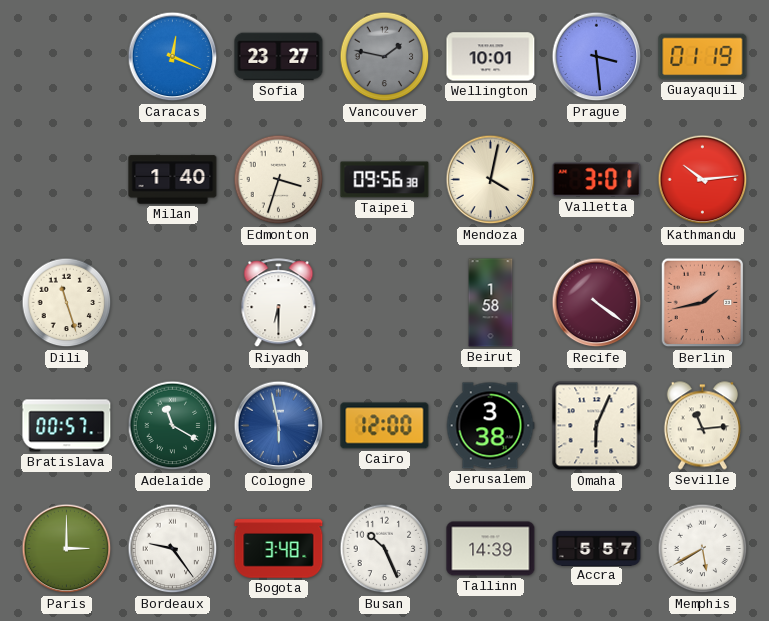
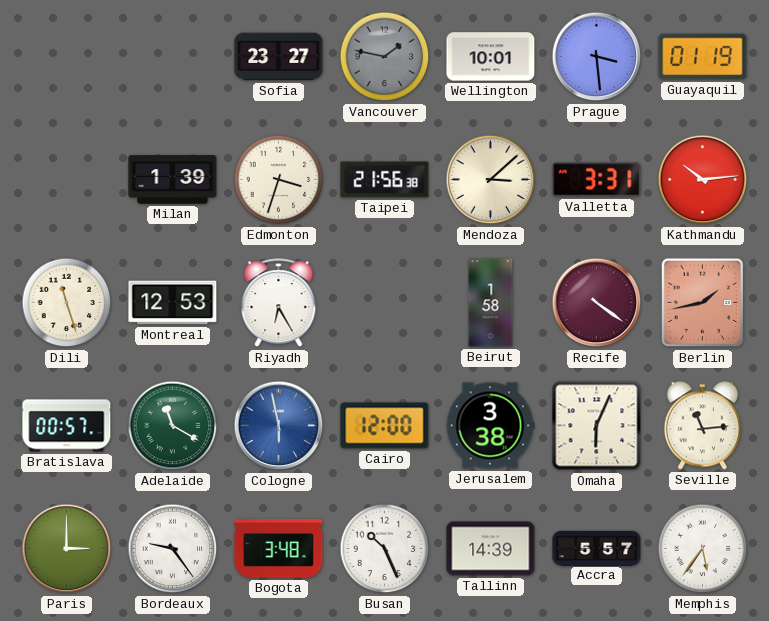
Caracas: 12:19 -> none
Milan: 1:40 -> 1:39
Taipei: 09:56 -> 21:56
Mendoza: 4:02 -> 3:08
Valletta: 3:01 -> 3:31
Montreal: none -> 12:53
Riyadh: 6:30 -> 6:25
Memphis: 5:40 -> 5:36
